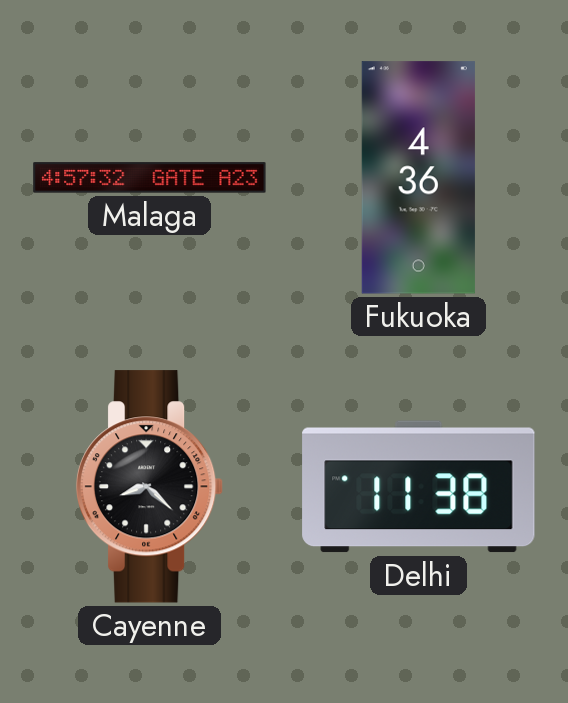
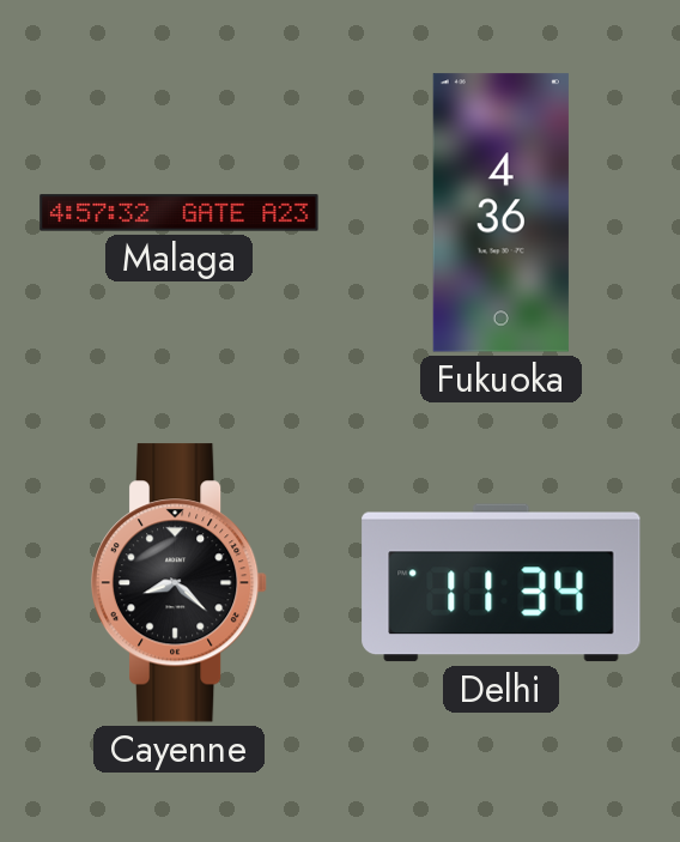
Delhi: 11:38 -> 11:34
